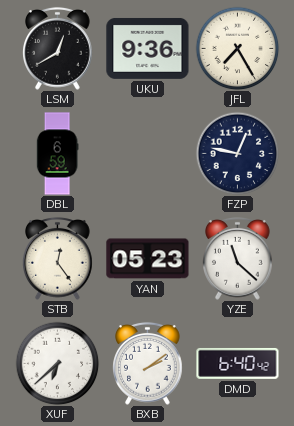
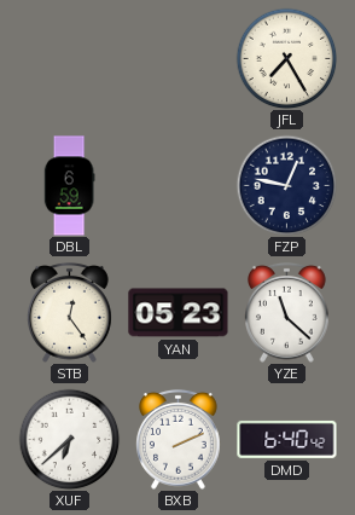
LSM: 12:40 -> none
UKU: 9:36 -> none
BXB: 2:09 -> 2:11
